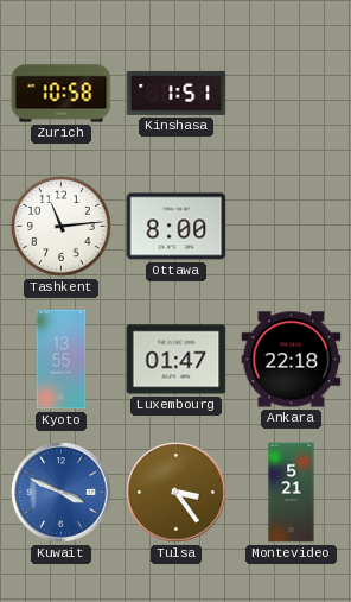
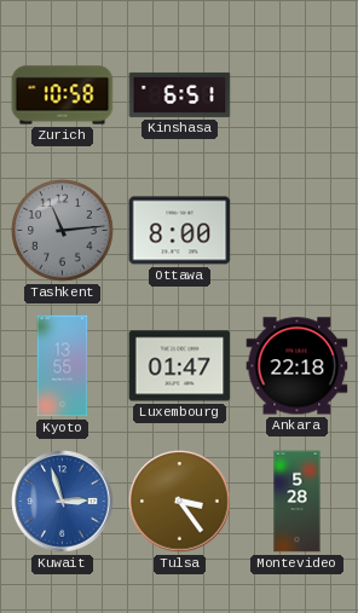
Kinshasa: 1:51 -> 6:51
Tashkent dial: white -> grey
Kuwait: 3:49 -> 2:57
Montevideo: 5:21 -> 5:28
